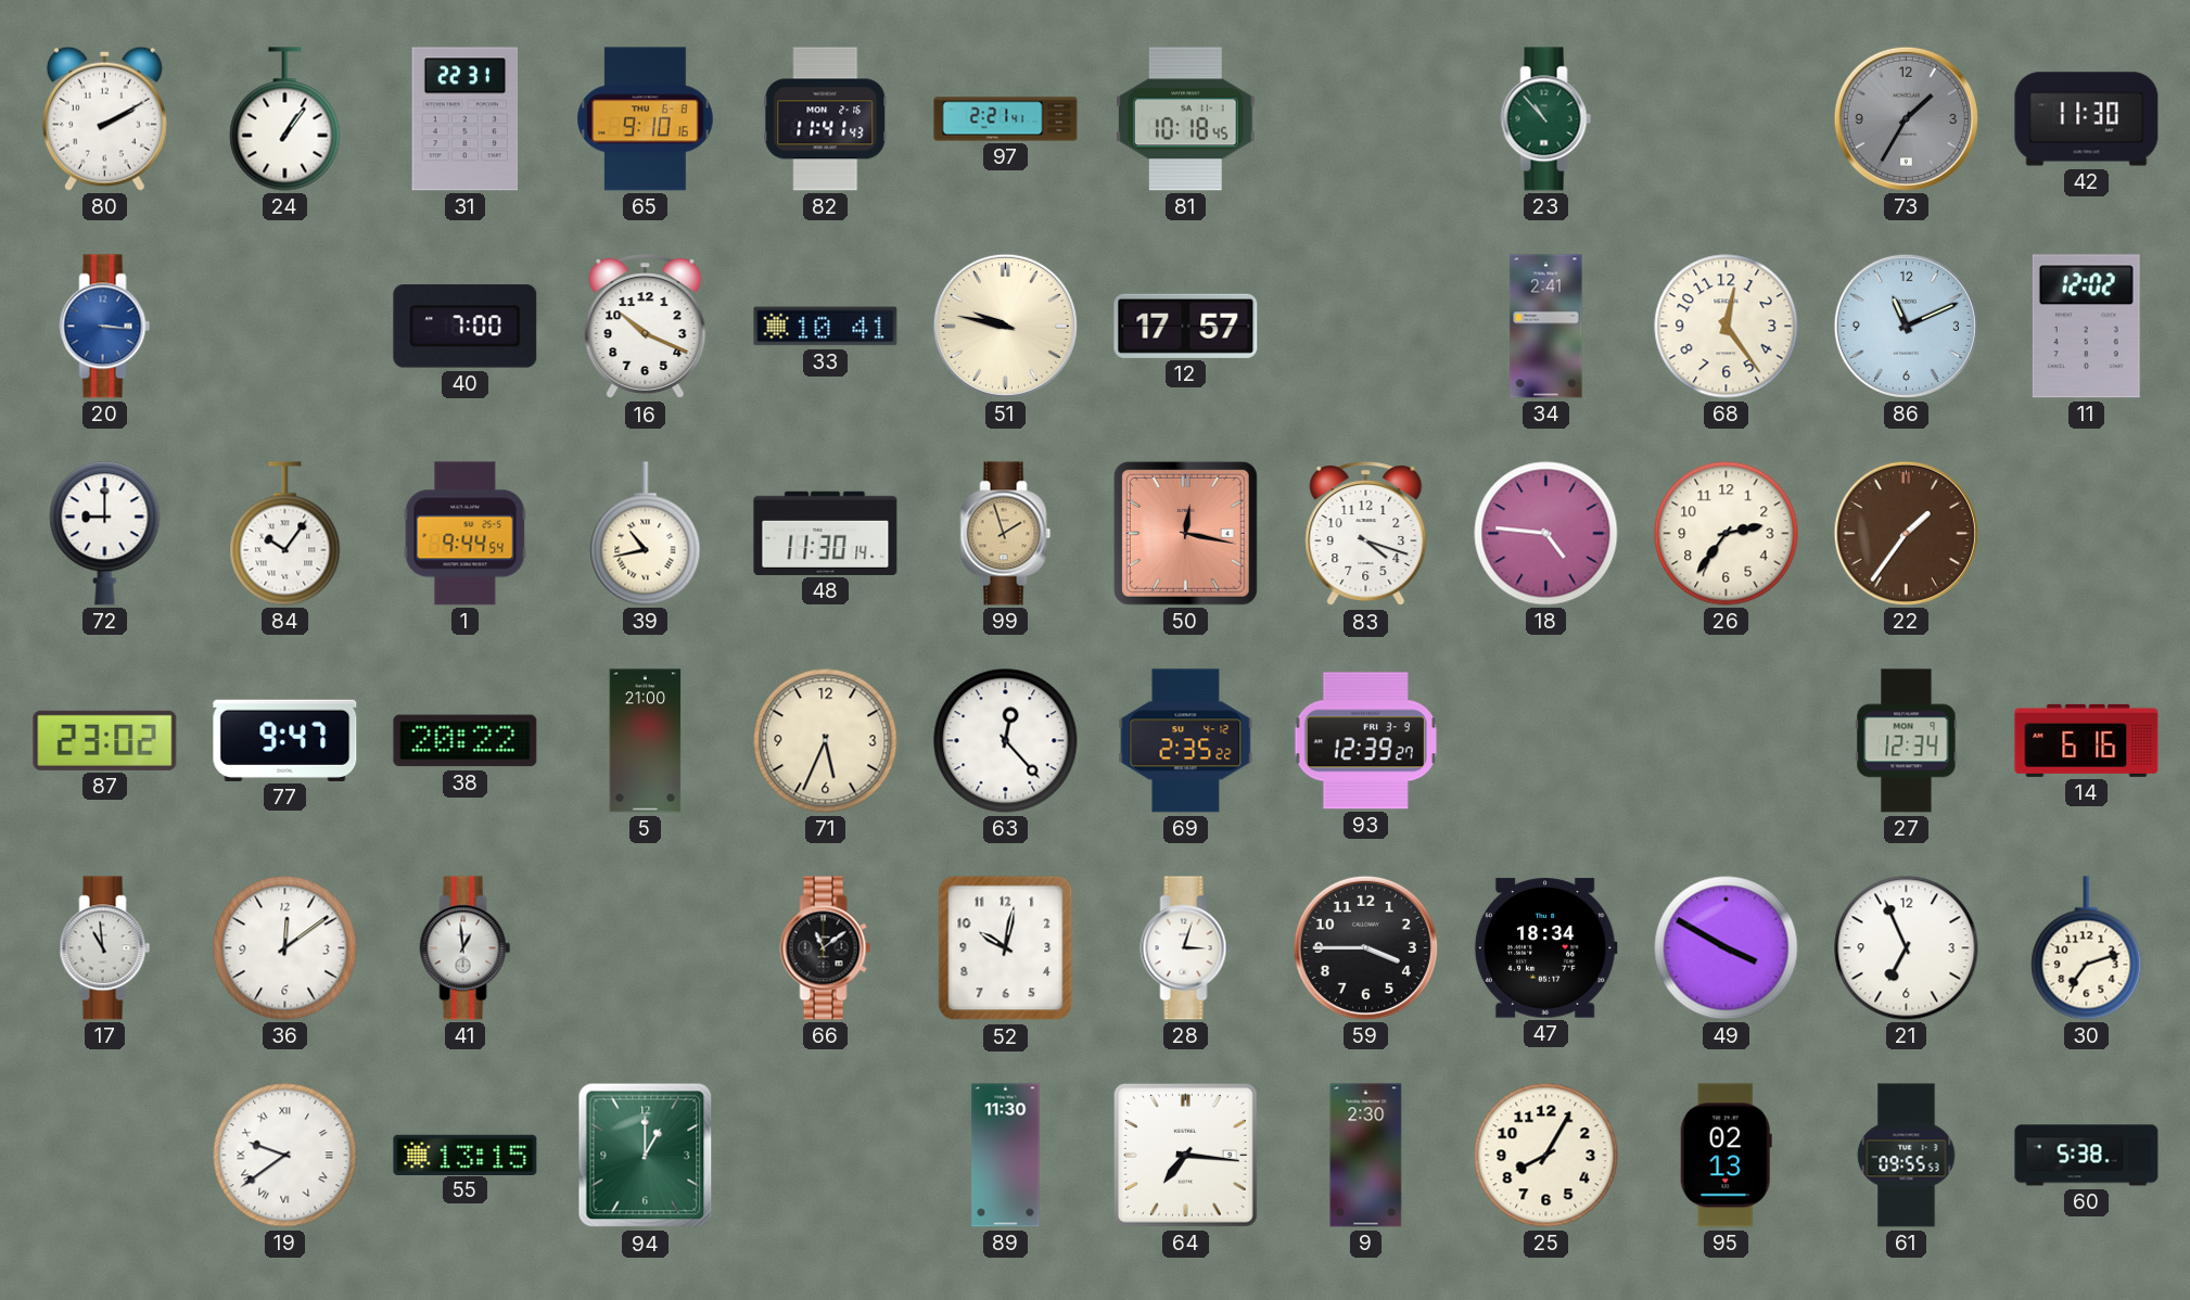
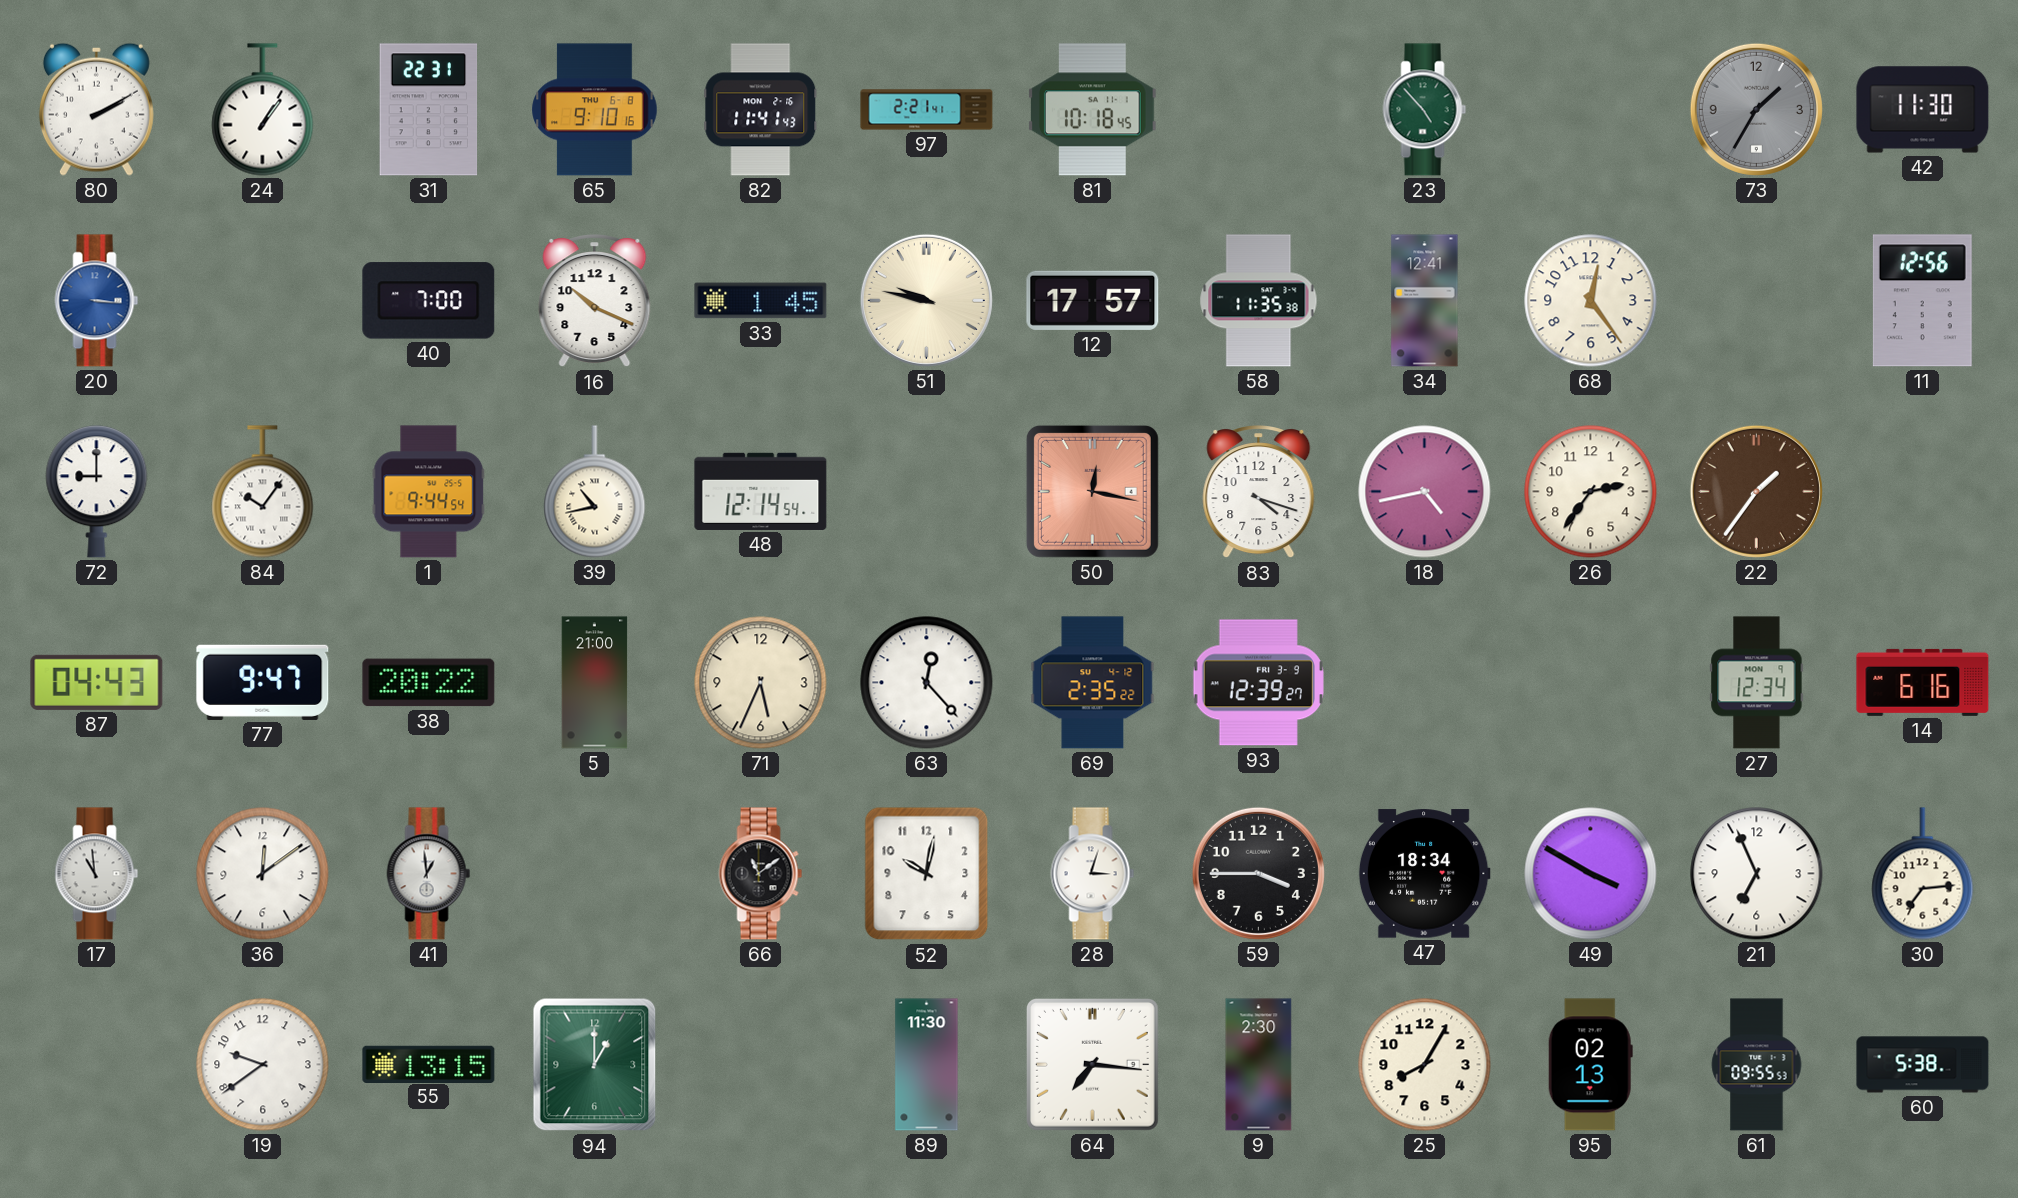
23: 10:53 -> 4:53
33: 10:41 -> 1:45
58: none -> 11:35
34: 2:41 -> 12:41
86: 11:11 -> none
11: 12:02 -> 12:56
48: 11:30 -> 12:14
99: 1:57 -> none
18: 4:46 -> 4:43
87: 23:02 -> 04:43
30: 7:12 -> 7:14
19 numerals: Roman -> Arabic
